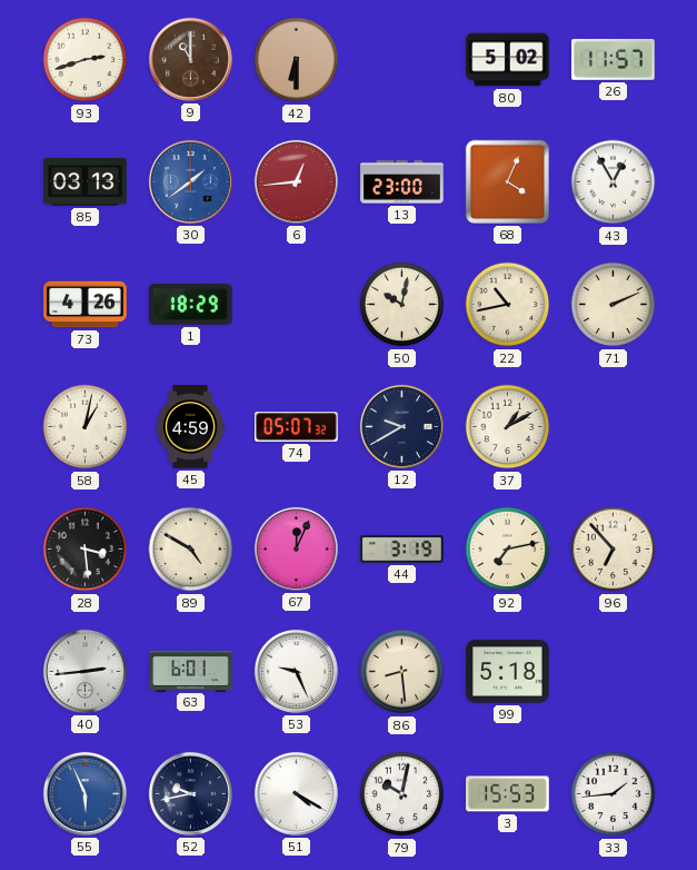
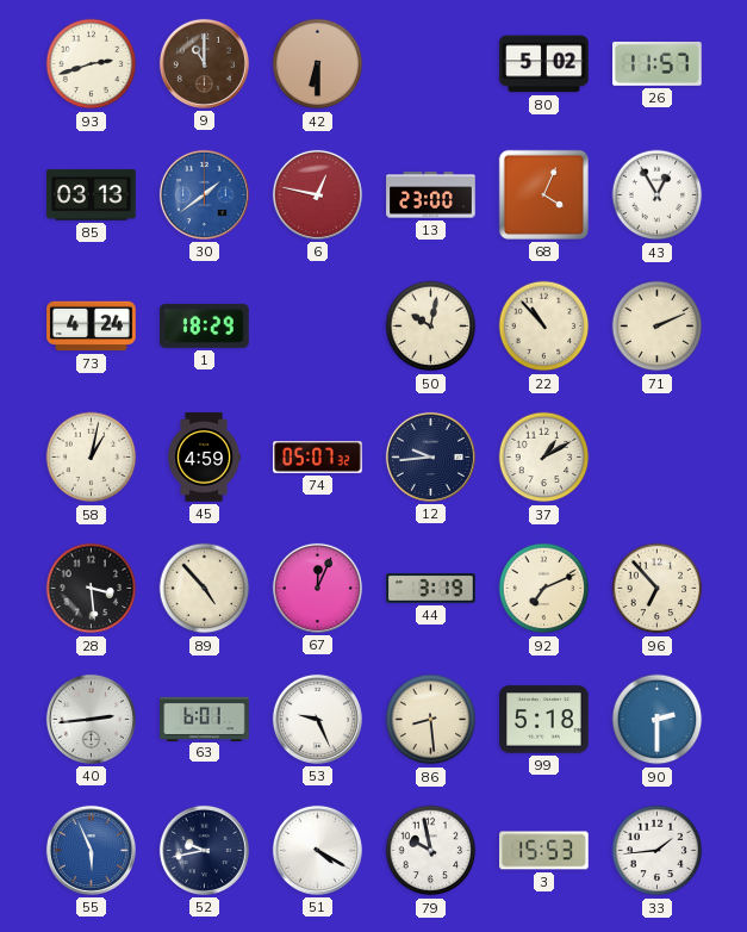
6: 12:44 -> 12:47
73: 4:26 -> 4:24
22: 10:43 -> 10:53
12: 9:40 -> 9:44
89: 4:50 -> 4:53
92: 7:13 -> 7:11
90: none -> 2:30
79: 10:02 -> 9:58
